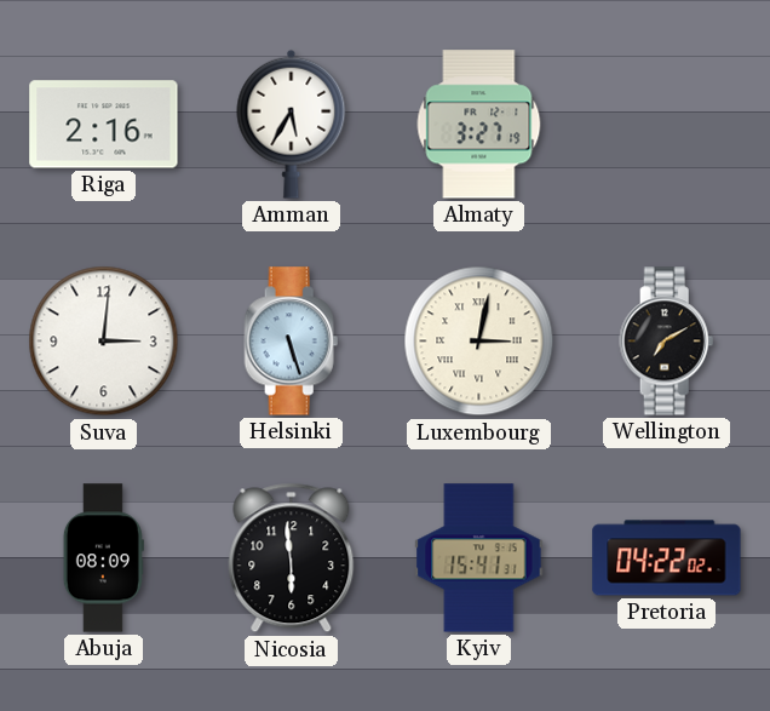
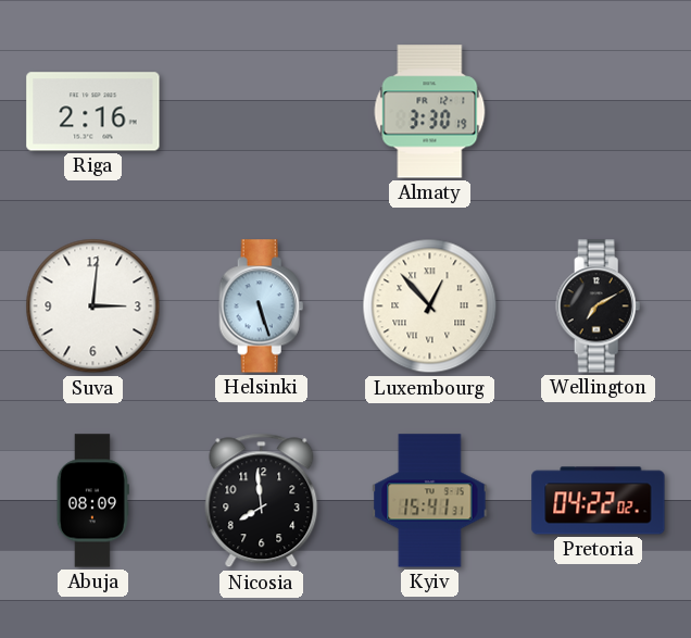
Amman: 5:35 -> none
Almaty: 3:27 -> 3:30
Luxembourg: 3:02 -> 12:53
Nicosia: 5:59 -> 7:59
